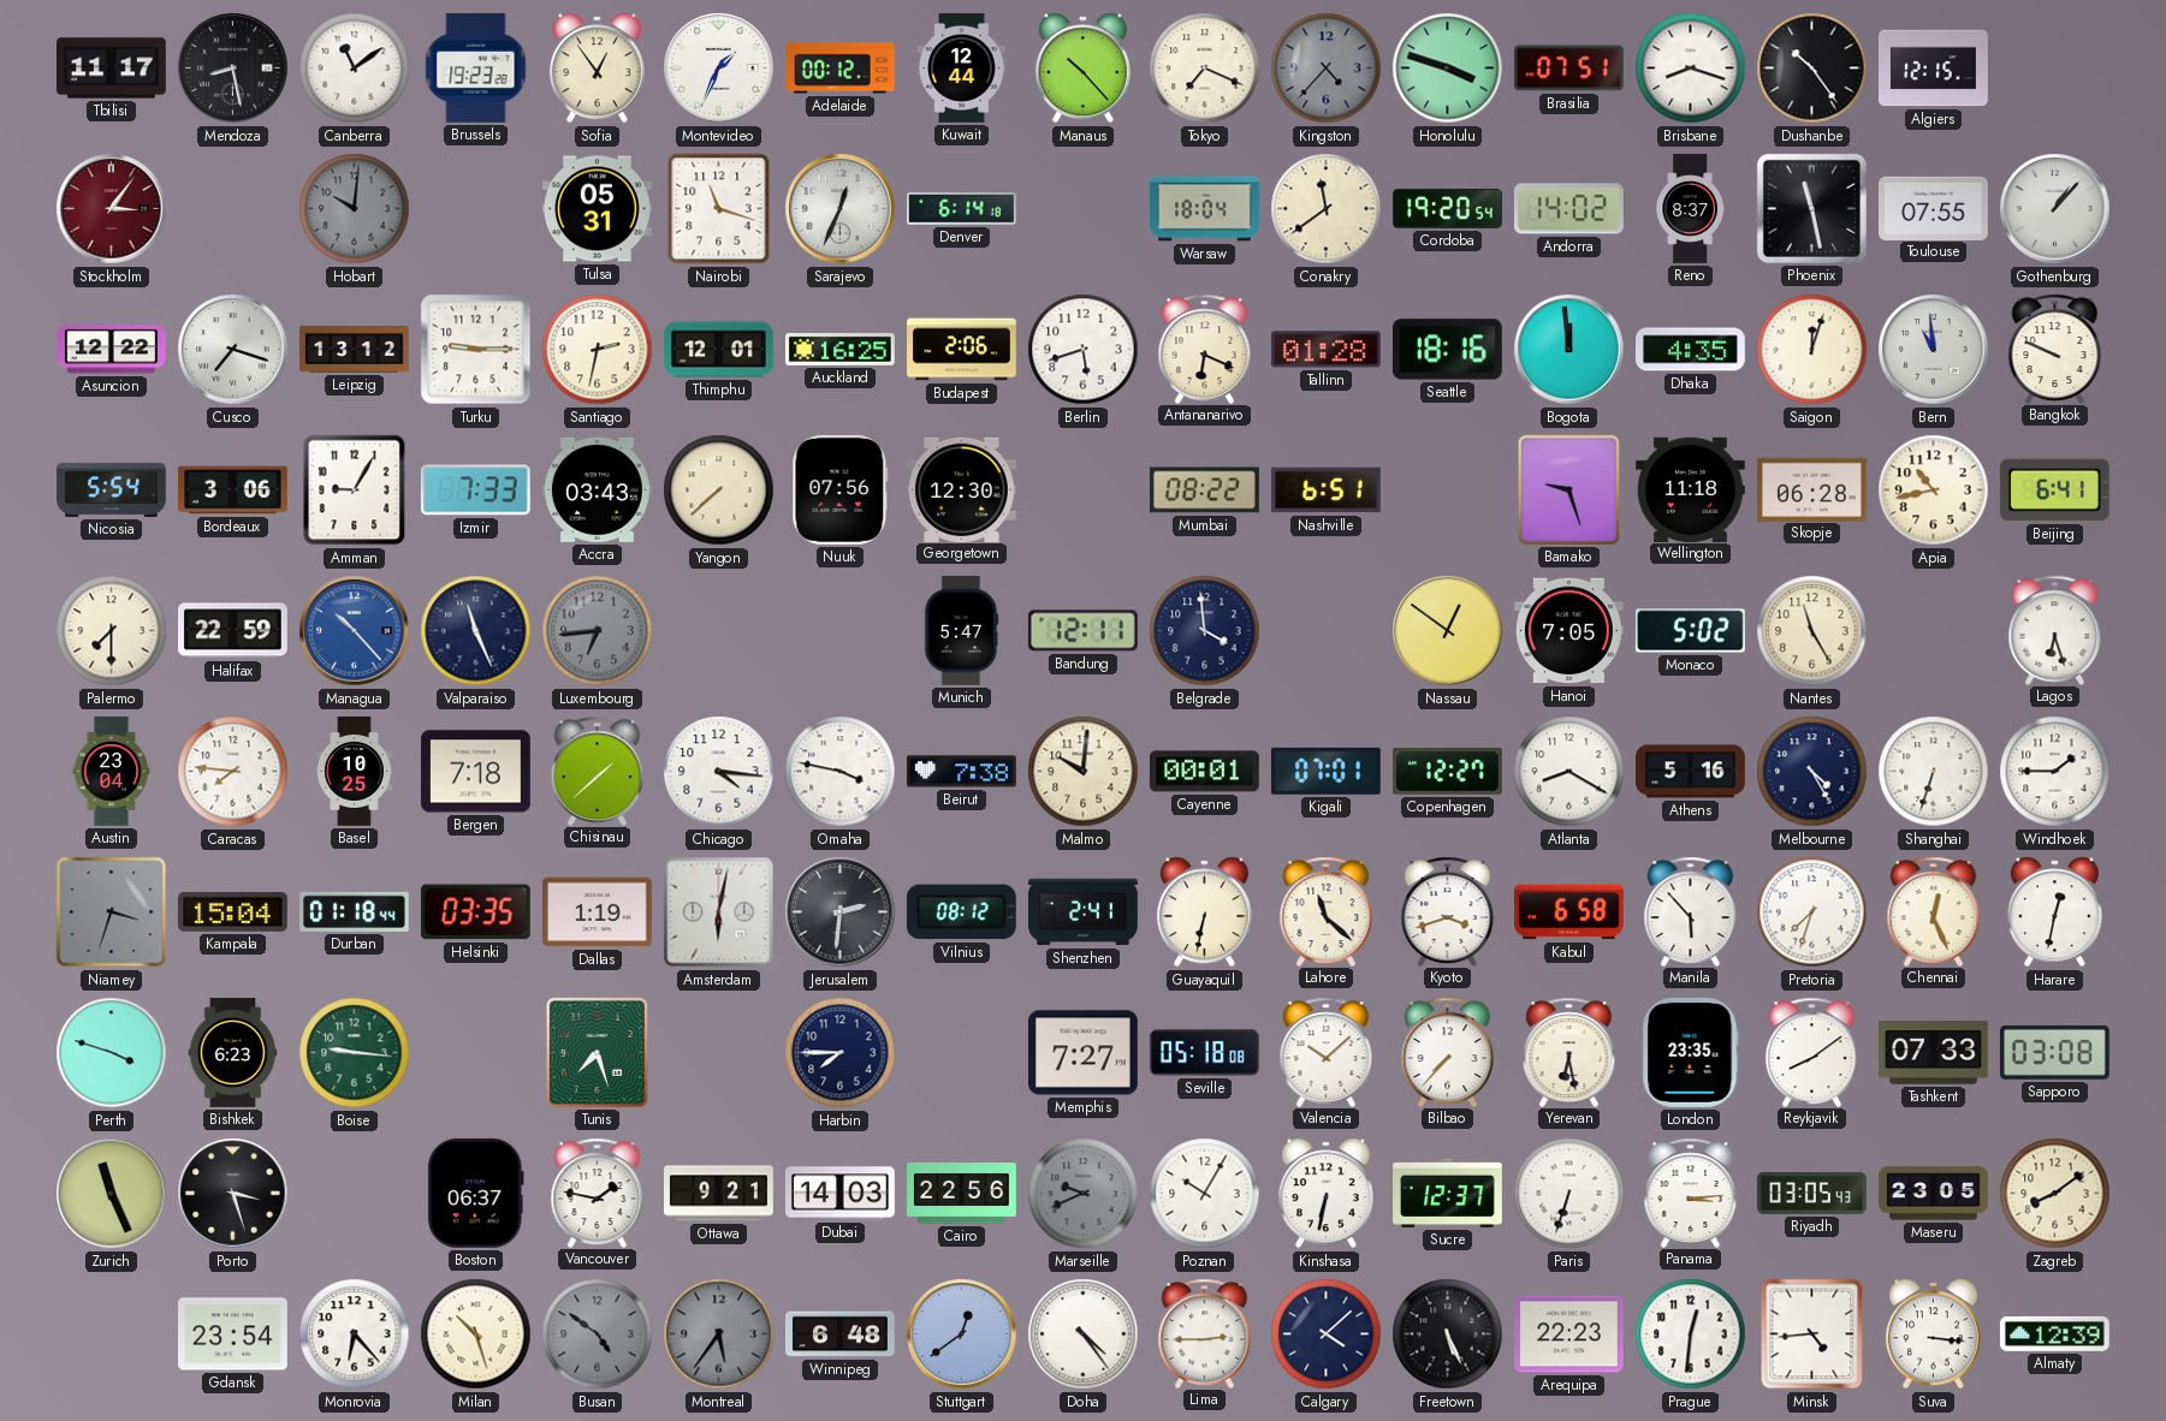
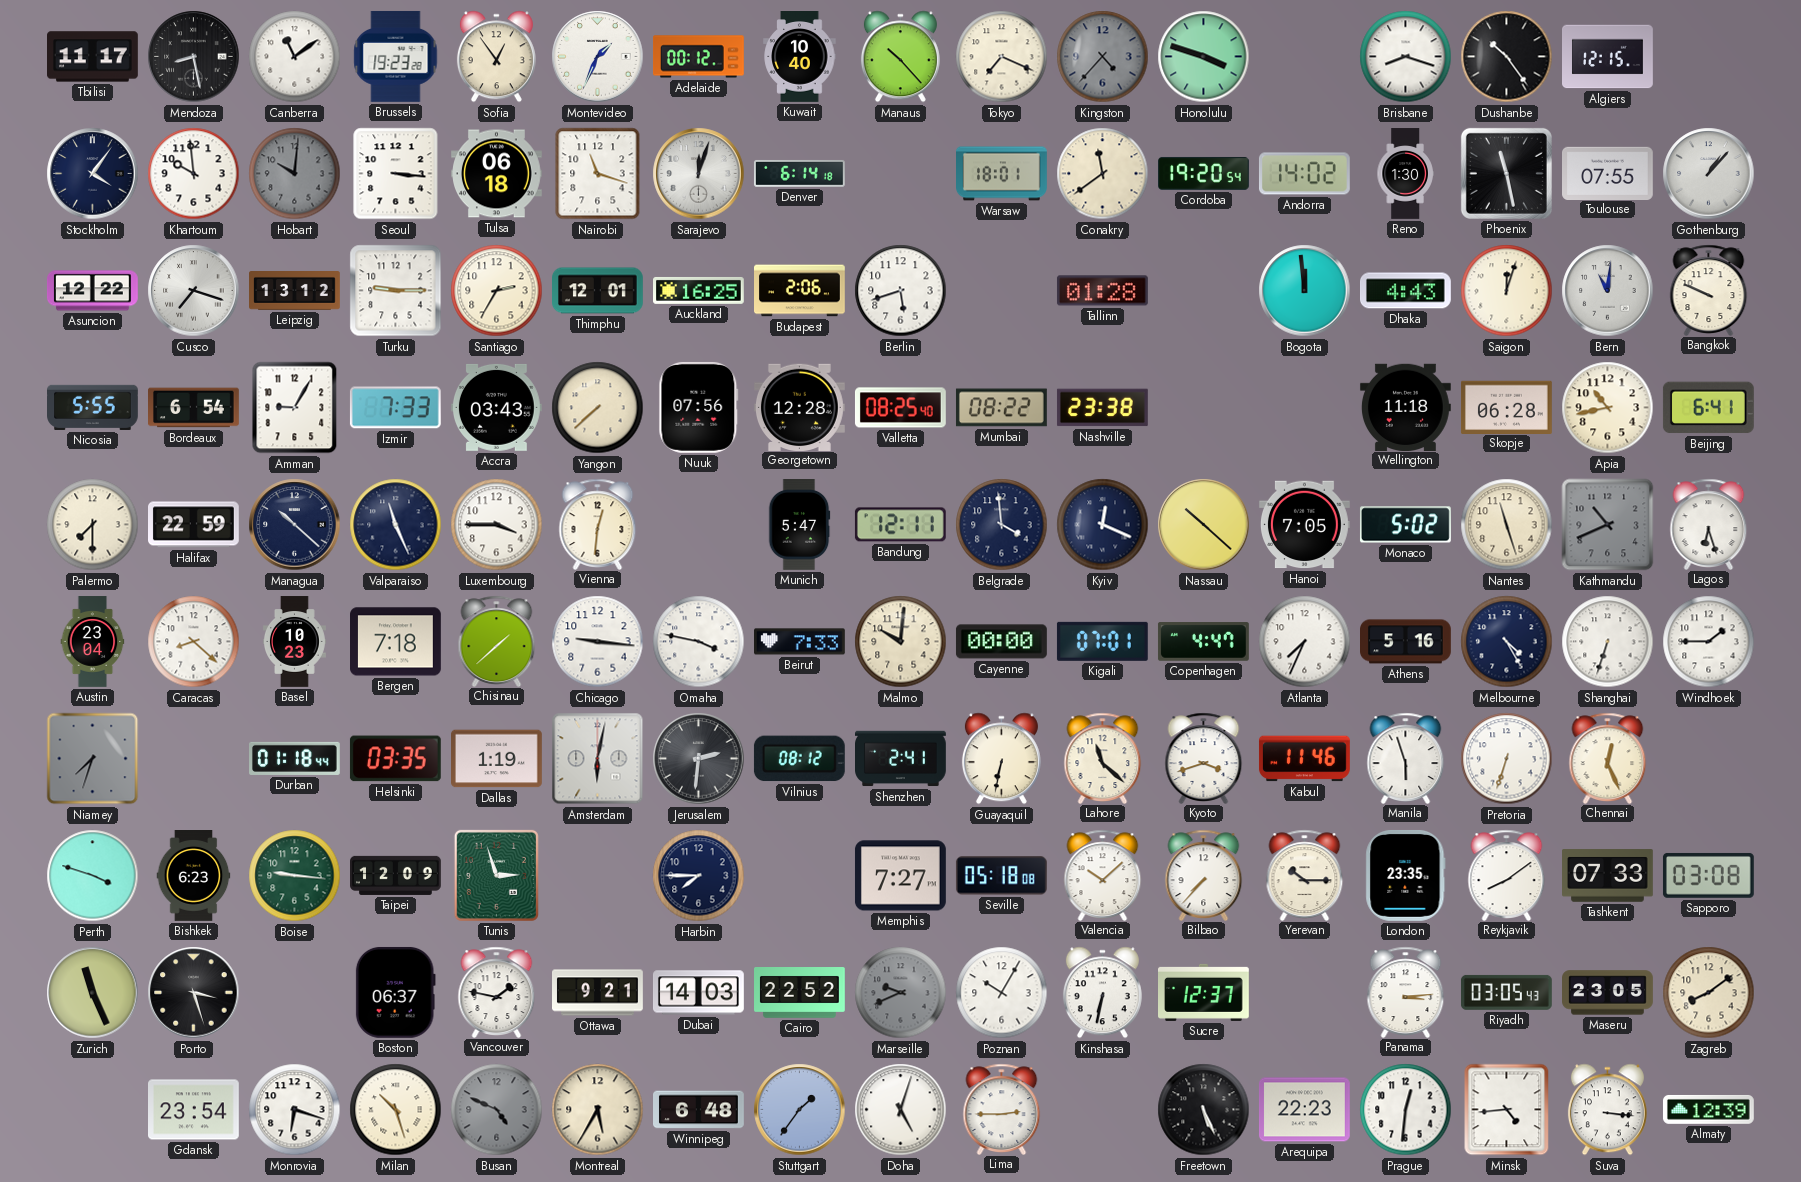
Kuwait: 12:44 -> 10:40
Brasilia: 07:51 -> none
Stockholm: 3:06 -> 4:06
Stockholm dial: burgundy -> navy
Khartoum: none -> 9:59
Seoul: none -> 3:16
Tulsa: 05:31 -> 06:18
Sarajevo: 12:34 -> 12:03
Warsaw: 18:04 -> 18:01
Reno: 8:37 -> 1:30
Santiago: 2:32 -> 2:35
Antananarivo: 6:19 -> none
Seattle: 18:16 -> none
Dhaka: 4:35 -> 4:43
Bern: 10:59 -> 11:01
Nicosia: 5:54 -> 5:55
Bordeaux: 3:06 -> 6:54
Georgetown: 12:30 -> 12:28
Valletta: none -> 08:25
Nashville: 6:51 -> 23:38
Bamako: 9:27 -> none
Managua: 10:23 -> 10:22
Managua dial: blue -> navy
Luxembourg: 6:44 -> 3:45
Luxembourg dial: grey -> white
Vienna: none -> 12:31
Kyiv: none -> 12:19
Nassau: 12:51 -> 10:22
Nantes: 11:25 -> 11:27
Kathmandu: none -> 10:41
Caracas: 7:46 -> 8:22
Basel: 10:25 -> 10:23
Chicago: 4:16 -> 9:16
Beirut: 7:38 -> 7:33
Cayenne: 00:01 -> 00:00
Copenhagen: 12:27 -> 4:47
Atlanta: 8:20 -> 7:34
Niamey: 3:33 -> 7:33
Kampala: 15:04 -> none
Kabul: 6:58 -> 11:46
Manila: 5:53 -> 5:57
Pretoria: 7:33 -> 6:33
Harare: 12:32 -> none
Taipei: none -> 12:09
Tunis: 7:27 -> 2:57
Yerevan: 6:28 -> 10:15
Cairo: 22:56 -> 22:52
Paris: 6:33 -> none
Monrovia: 6:23 -> 6:18
Busan: 4:51 -> 4:49
Montreal: 5:36 -> 5:35
Montreal dial: grey -> cream
Stuttgart: 12:39 -> 1:36
Doha: 4:24 -> 5:03
Calgary: 4:08 -> none
